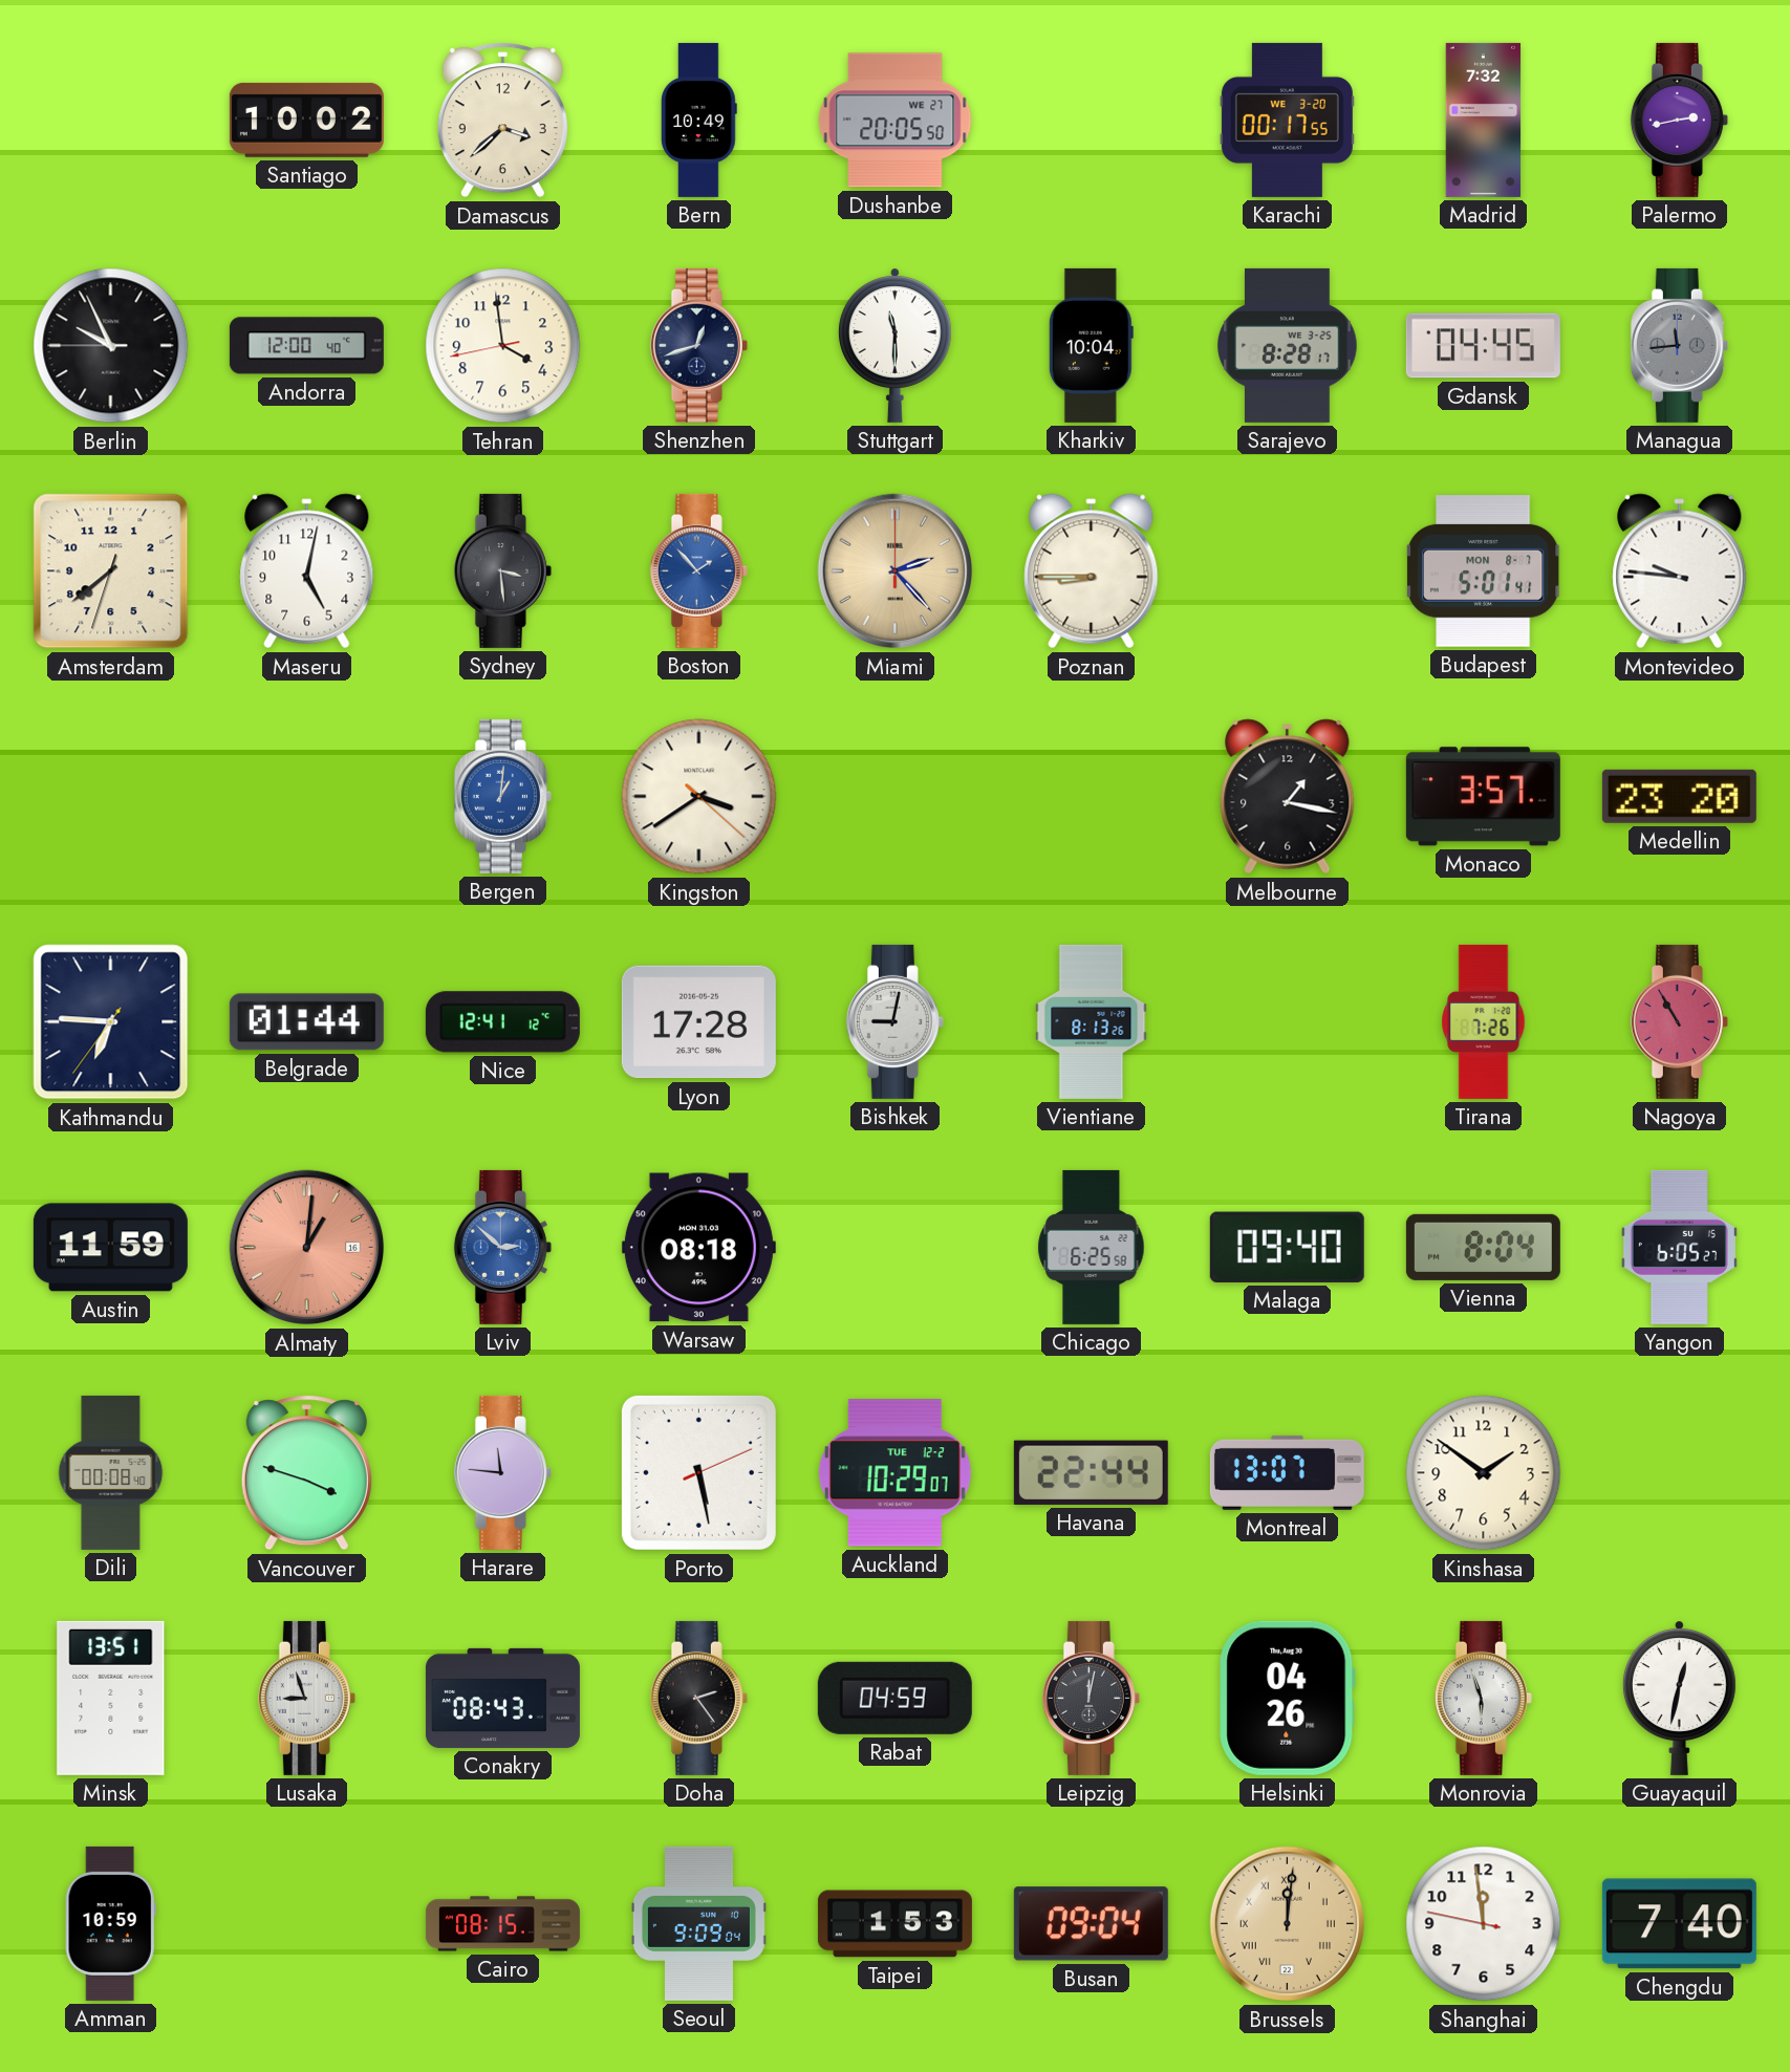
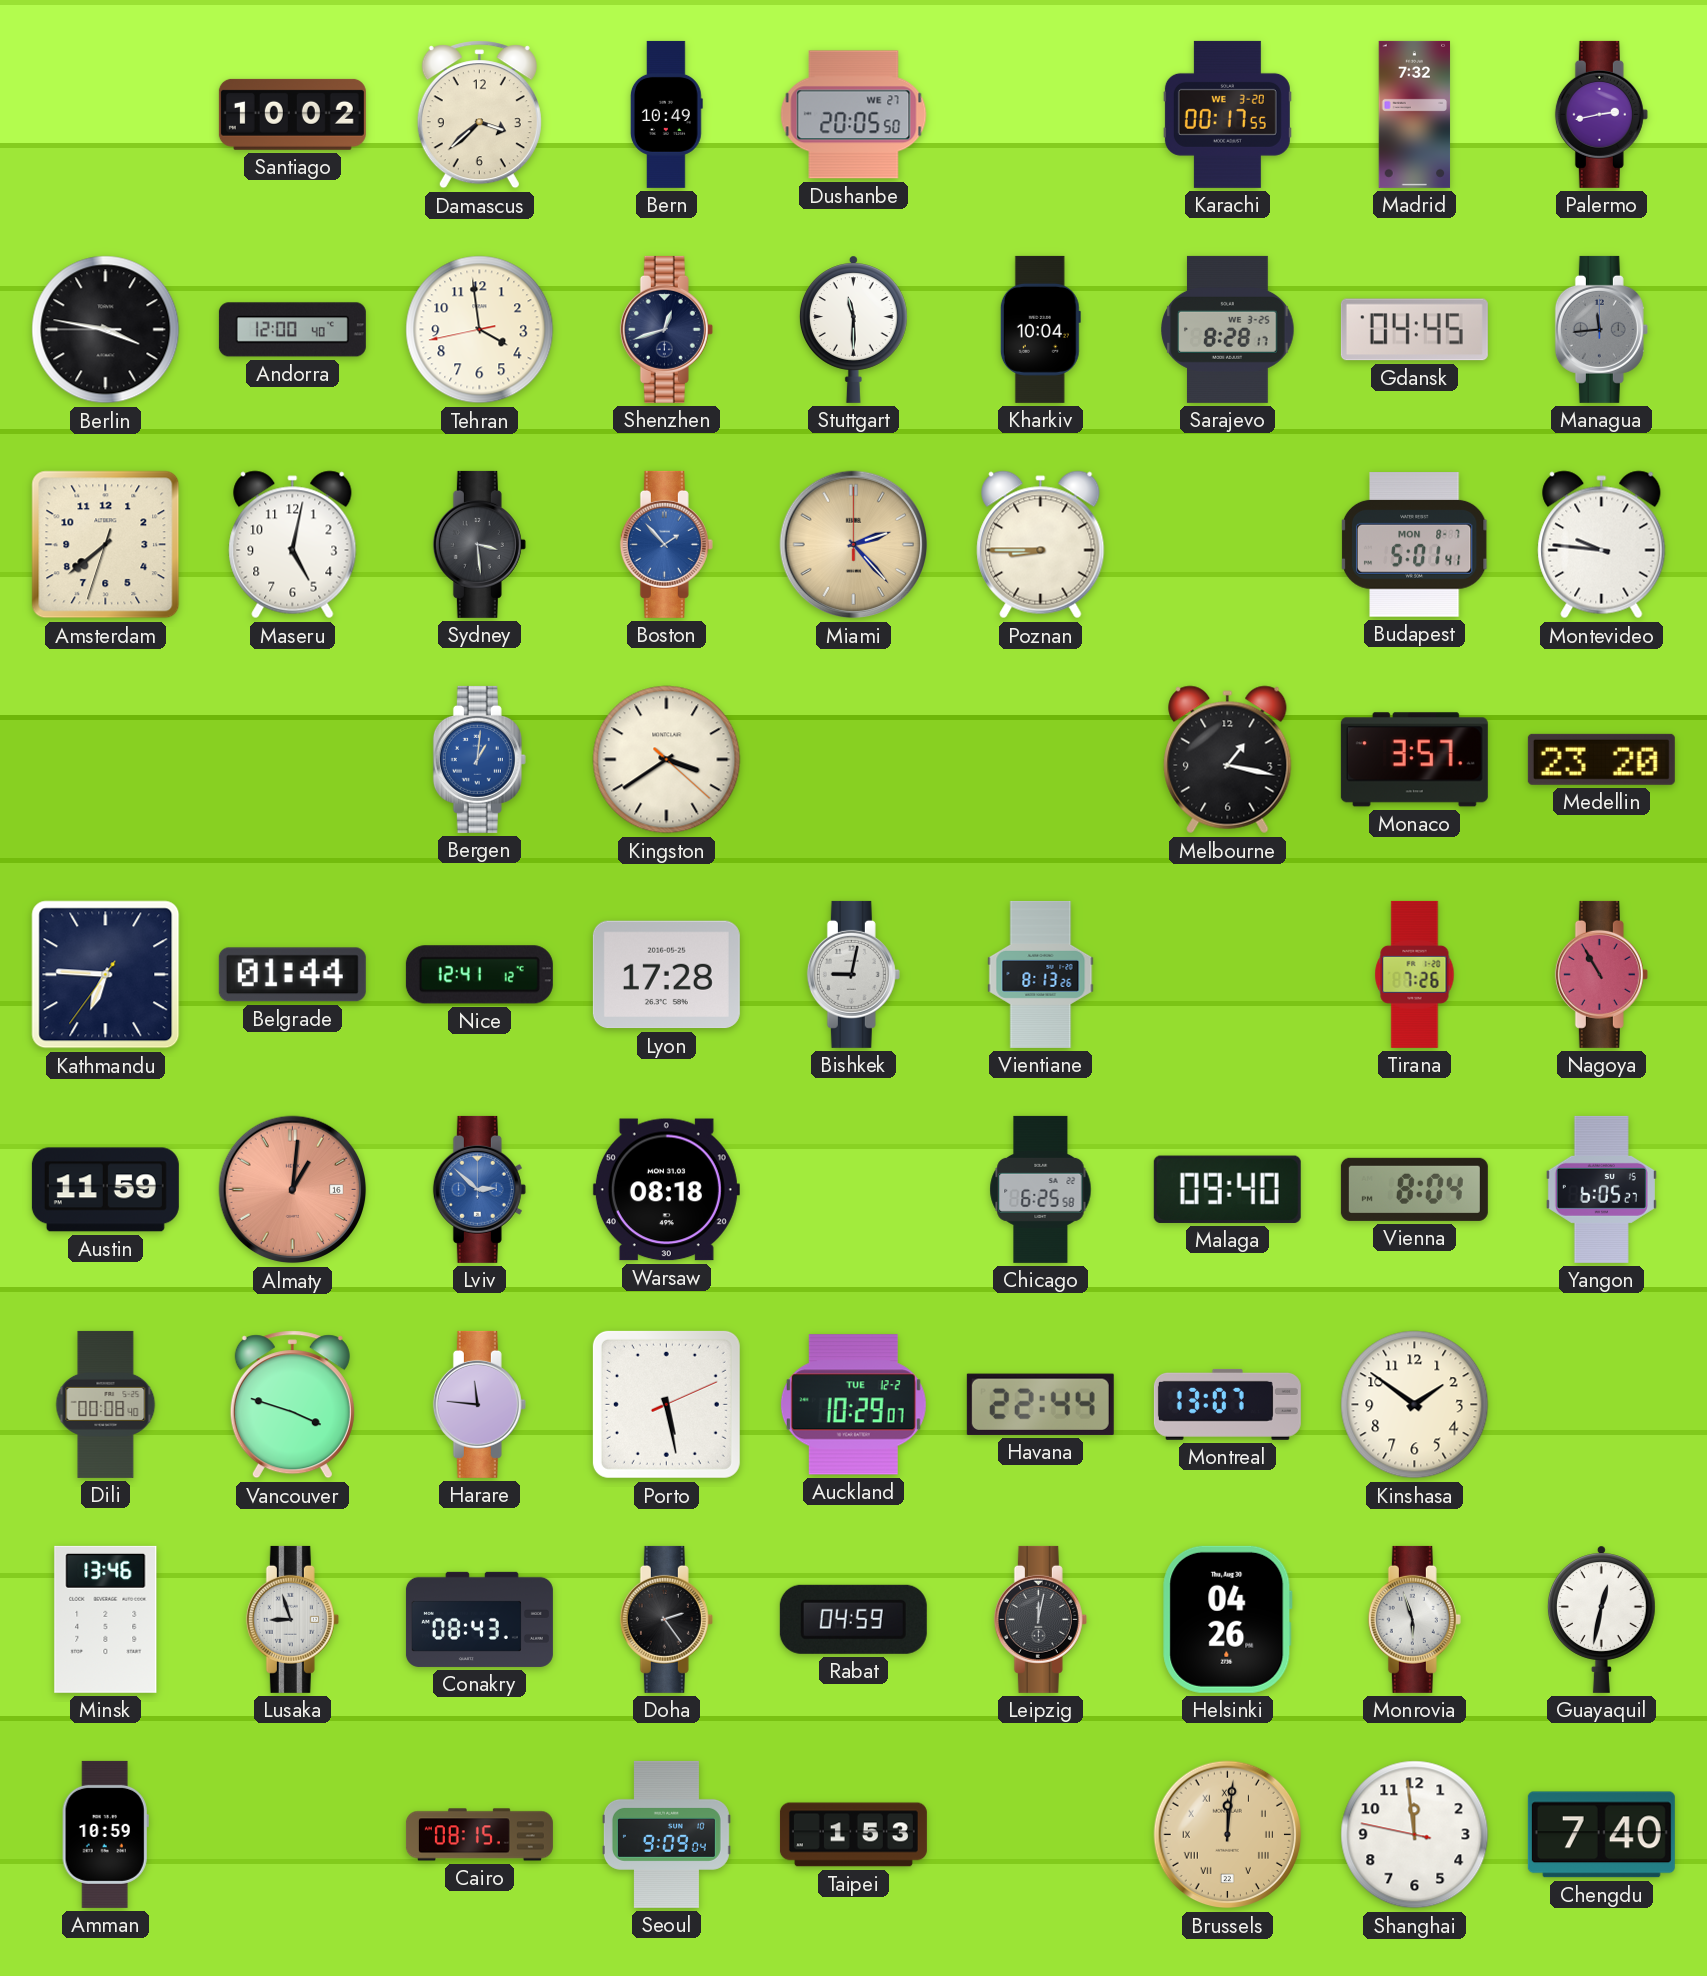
Berlin: 9:55 -> 3:46
Minsk: 13:51 -> 13:46
Busan: 09:04 -> none
